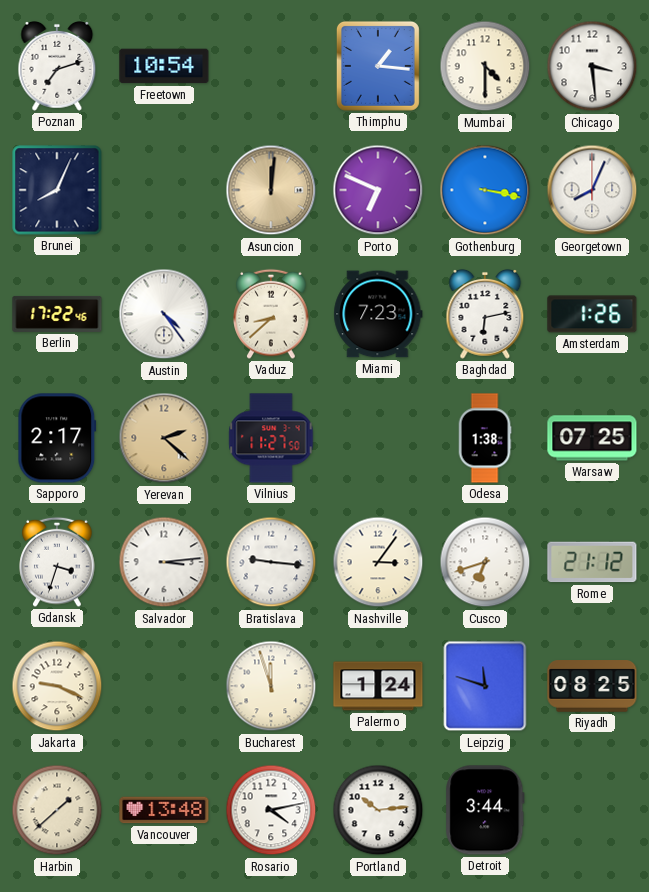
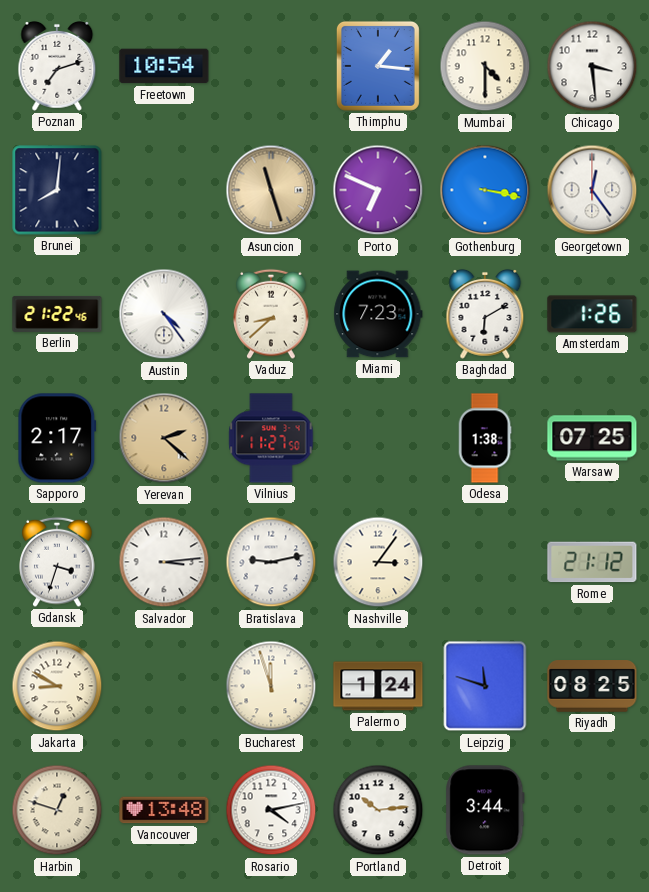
Brunei: 8:04 -> 8:01
Asuncion: 12:01 -> 11:27
Georgetown: 8:04 -> 12:24
Berlin: 17:22 -> 21:22
Baghdad: 6:13 -> 6:10
Bratislava: 9:16 -> 9:13
Cusco: 6:42 -> none
Jakarta: 9:19 -> 8:50
Harbin: 1:38 -> 12:48
